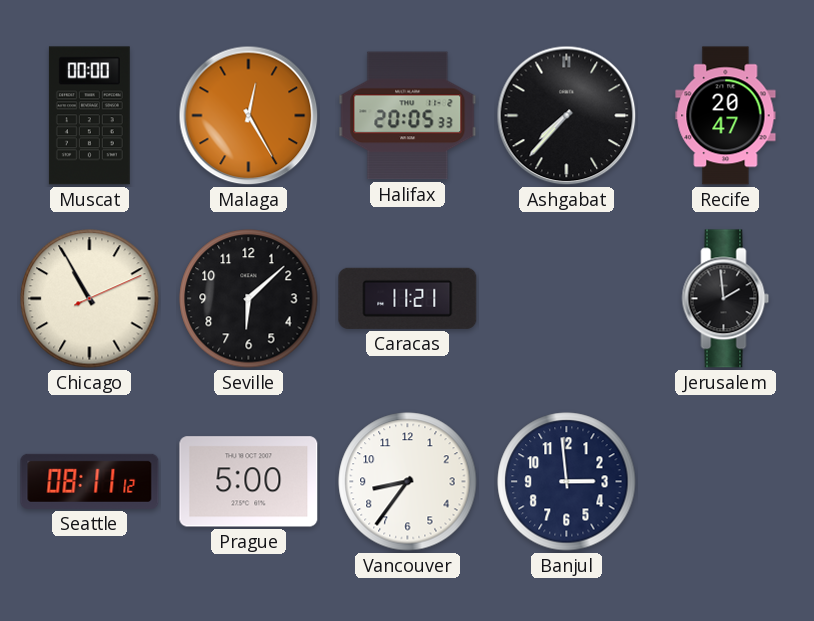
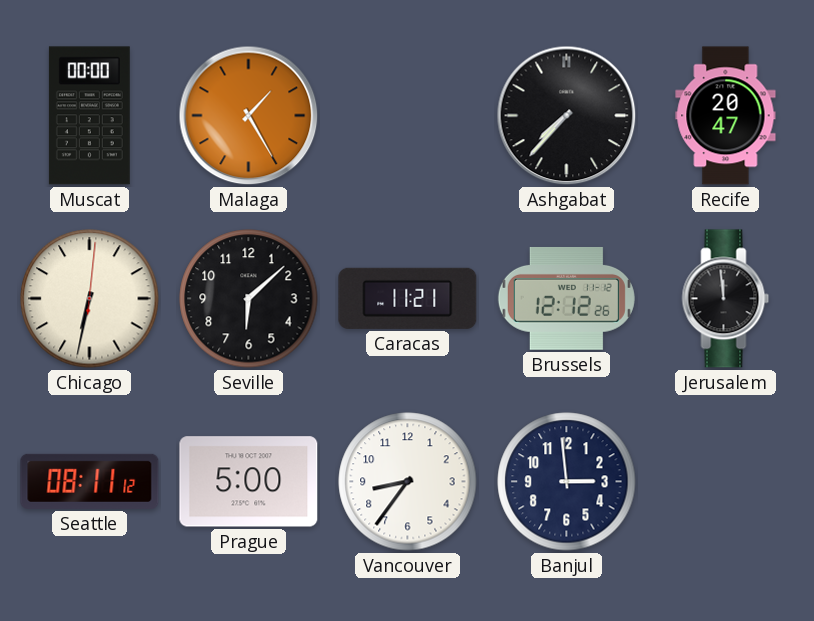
Malaga: 12:25 -> 1:25
Halifax: 20:05 -> none
Chicago: 10:55 -> 6:32
Brussels: none -> 12:12
Jerusalem: 1:59 -> 11:59
